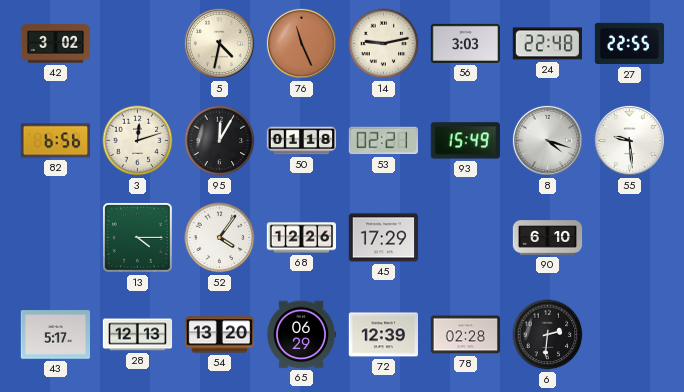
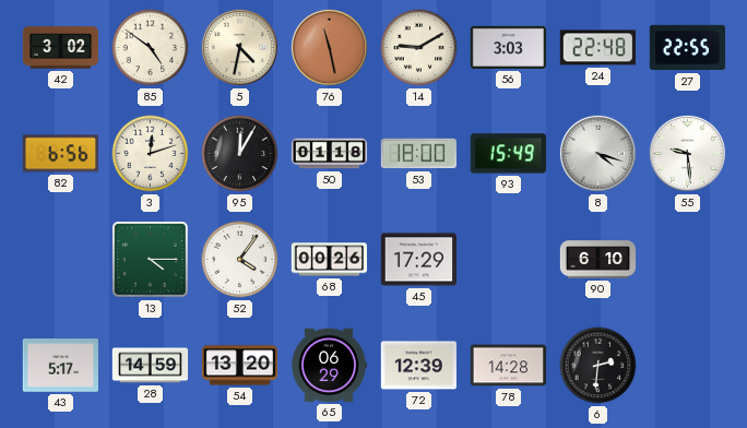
85: none -> 4:51
76: 11:26 -> 11:28
14: 9:13 -> 9:10
53: 02:21 -> 18:00
68: 12:26 -> 00:26
28: 12:13 -> 14:59
78: 02:28 -> 14:28
